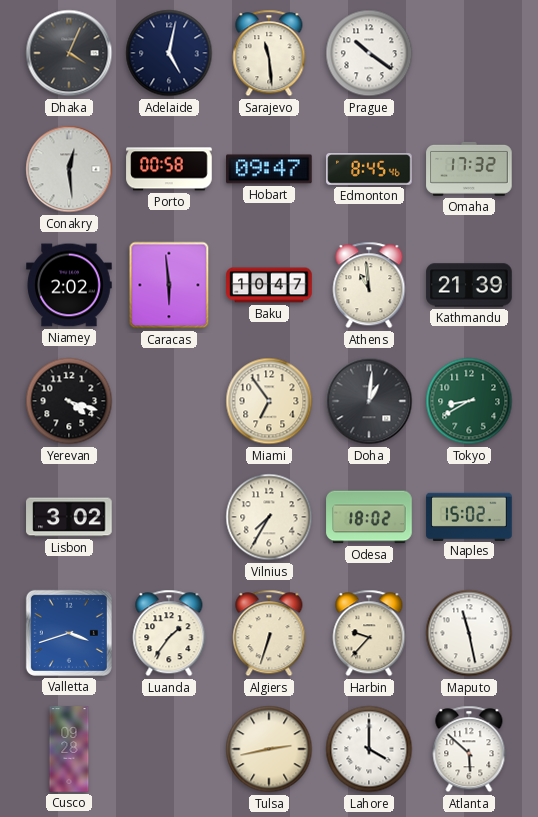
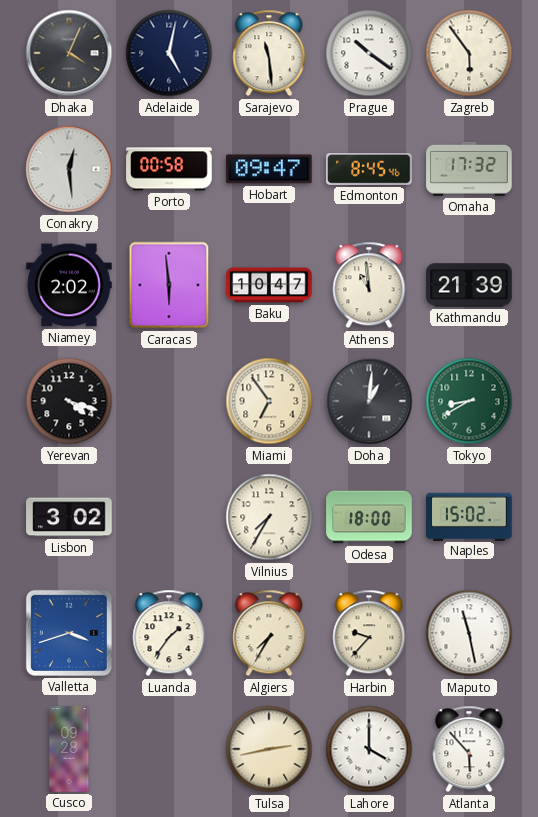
Zagreb: none -> 5:54
Odesa: 18:02 -> 18:00
Algiers: 6:33 -> 7:35
Atlanta: 5:52 -> 5:53
